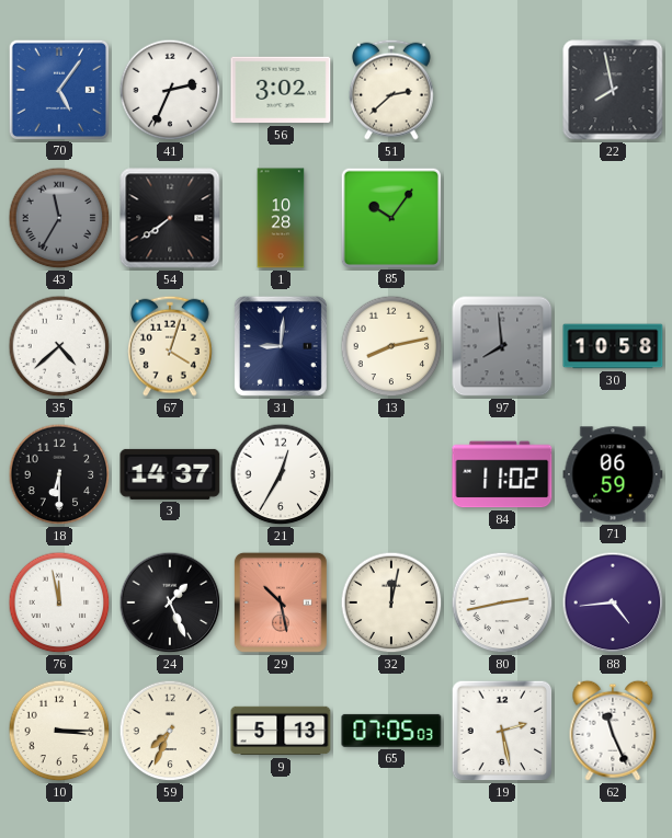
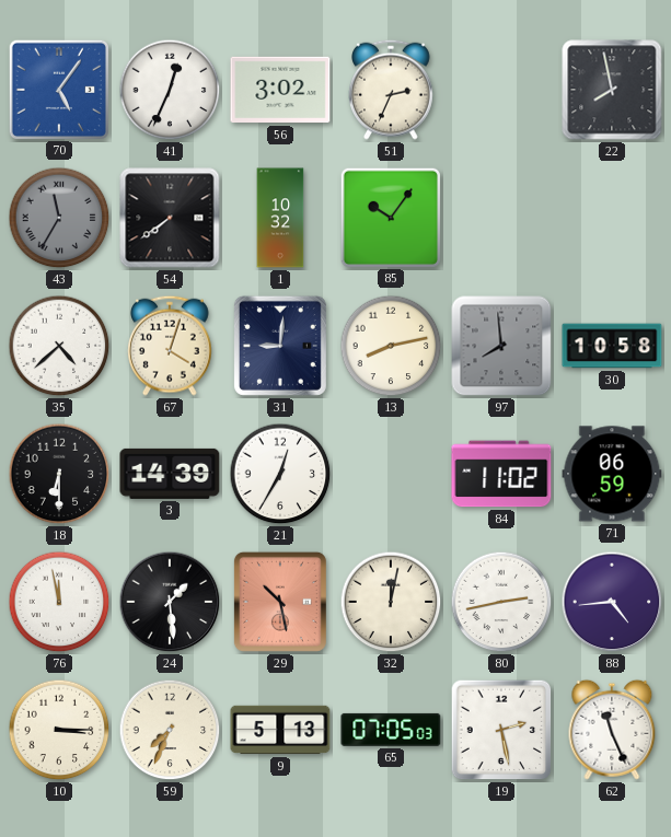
41: 2:34 -> 12:34
51: 2:38 -> 2:34
1: 10:28 -> 10:32
3: 14:37 -> 14:39
24: 1:26 -> 1:29
